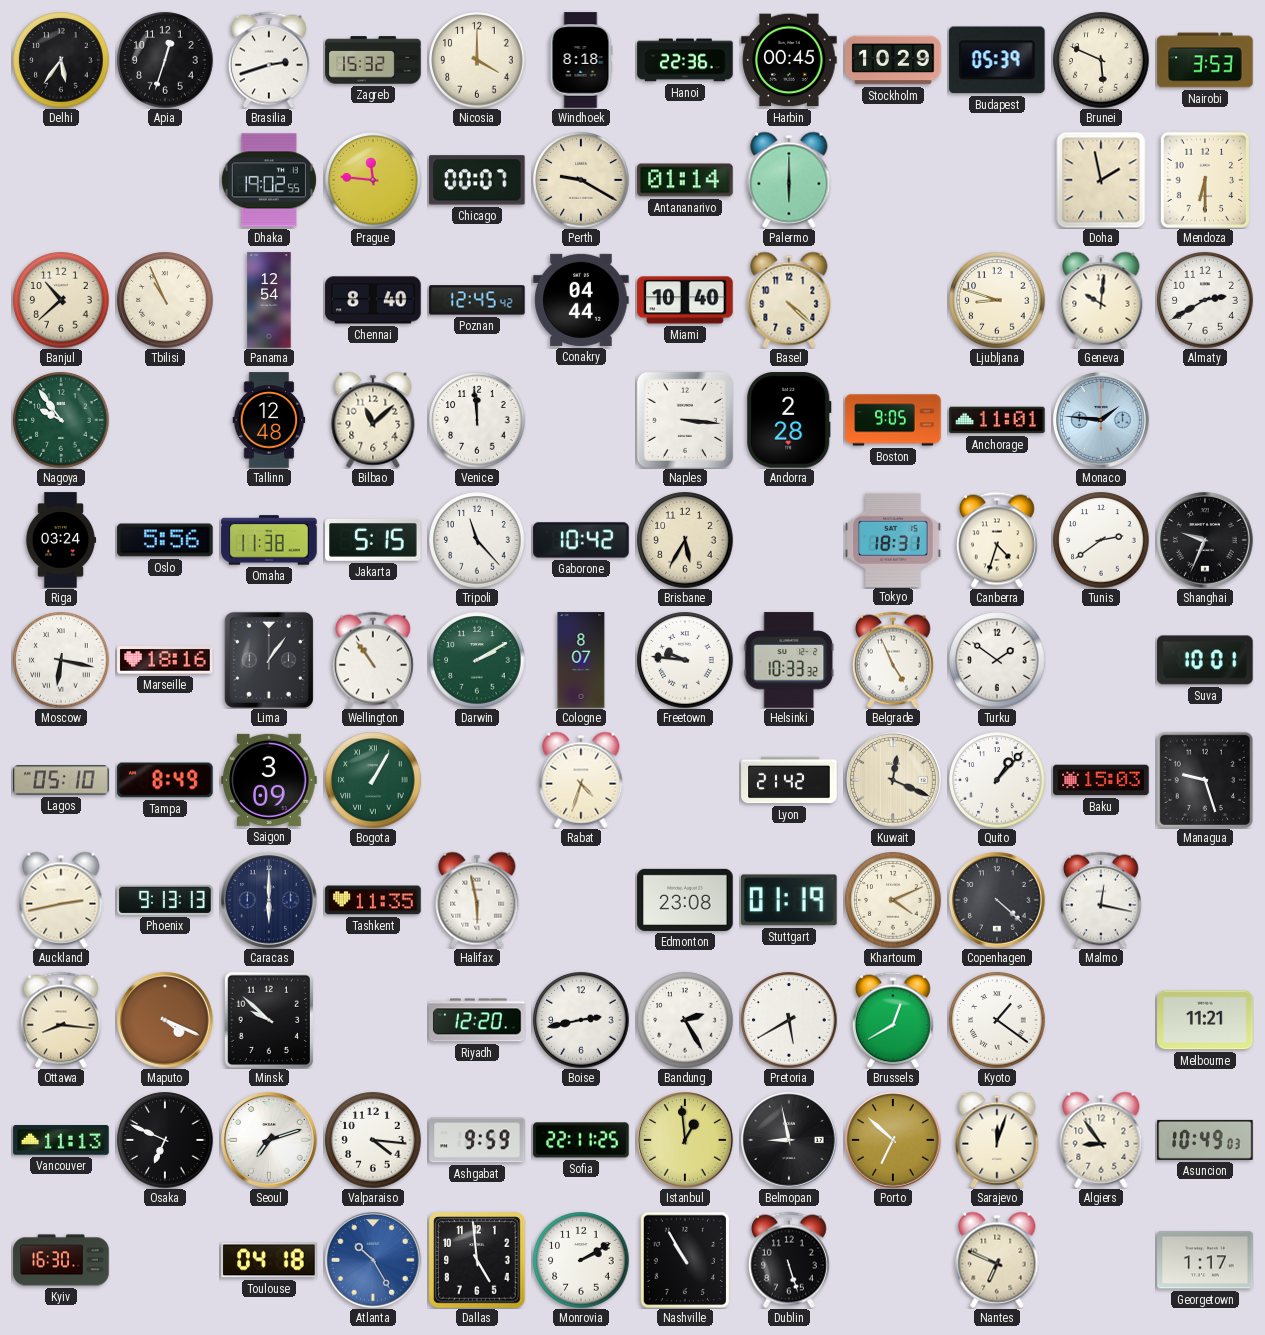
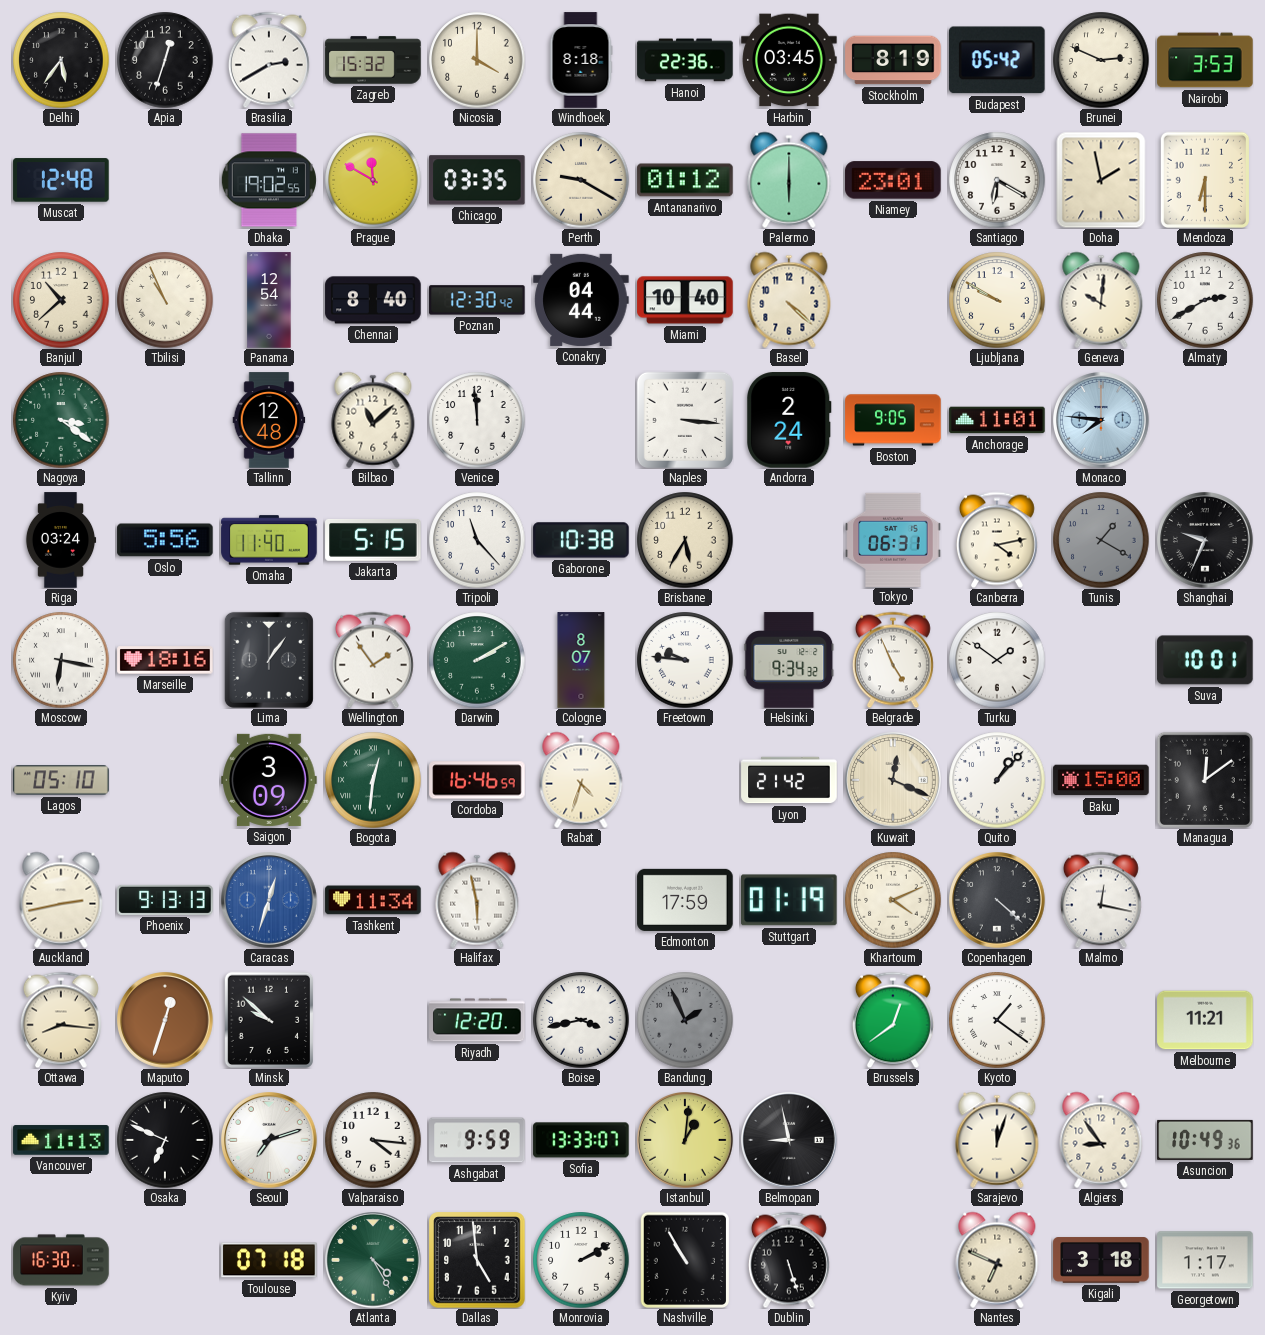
Brasilia: 2:42 -> 2:40
Harbin: 00:45 -> 03:45
Stockholm: 10:29 -> 8:19
Budapest: 05:39 -> 05:42
Brunei: 5:49 -> 2:49
Muscat: none -> 12:48
Prague: 11:46 -> 11:50
Chicago: 00:07 -> 03:35
Antananarivo: 01:14 -> 01:12
Niamey: none -> 23:01
Santiago: none -> 6:20
Poznan: 12:45 -> 12:30
Ljubljana: 8:48 -> 9:50
Nagoya: 9:54 -> 3:21
Andorra: 2:28 -> 2:24
Monaco: 1:46 -> 7:46
Omaha: 11:38 -> 11:40
Gaborone: 10:42 -> 10:38
Tokyo: 18:31 -> 06:31
Canberra: 4:33 -> 4:13
Tunis: 2:39 -> 1:20
Tunis dial: white -> grey
Wellington: 10:54 -> 1:54
Helsinki: 10:33 -> 9:34
Tampa: 8:49 -> none
Bogota: 1:05 -> 12:31
Cordoba: none -> 16:46
Baku: 15:03 -> 15:00
Managua: 9:27 -> 12:09
Caracas: 6:00 -> 12:33
Caracas dial: navy -> blue
Tashkent: 11:35 -> 11:34
Edmonton: 23:08 -> 17:59
Maputo: 4:19 -> 12:33
Boise: 2:43 -> 3:43
Bandung: 2:25 -> 1:56
Bandung dial: white -> grey
Pretoria: 5:40 -> none
Brussels: 12:40 -> 12:39
Sofia: 22:11 -> 13:33
Istanbul: 12:59 -> 1:01
Porto: 6:52 -> none
Asuncion: 10:49:03 -> 10:49:36
Toulouse: 04:18 -> 07:18
Atlanta: 10:25 -> 4:25
Atlanta dial: blue -> green
Kigali: none -> 3:18
